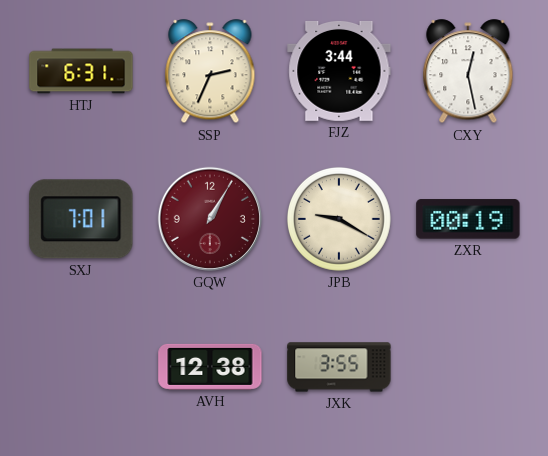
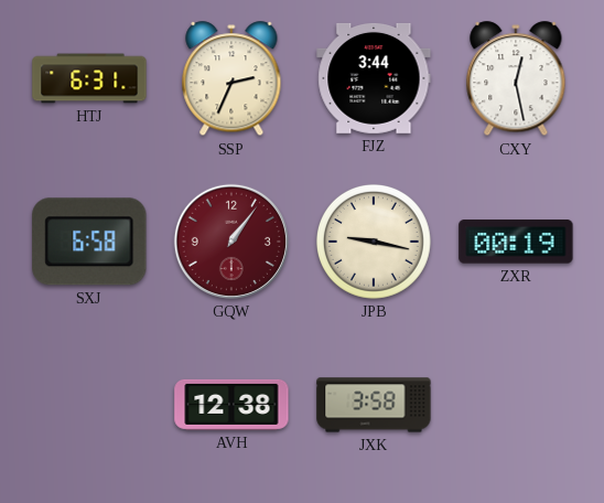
SXJ: 7:01 -> 6:58
GQW: 1:05 -> 1:06
JPB: 9:20 -> 9:17
JXK: 3:55 -> 3:58
